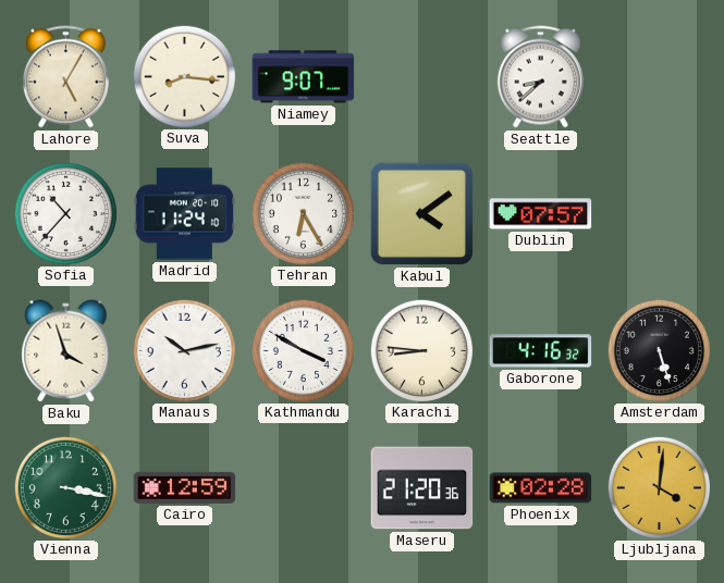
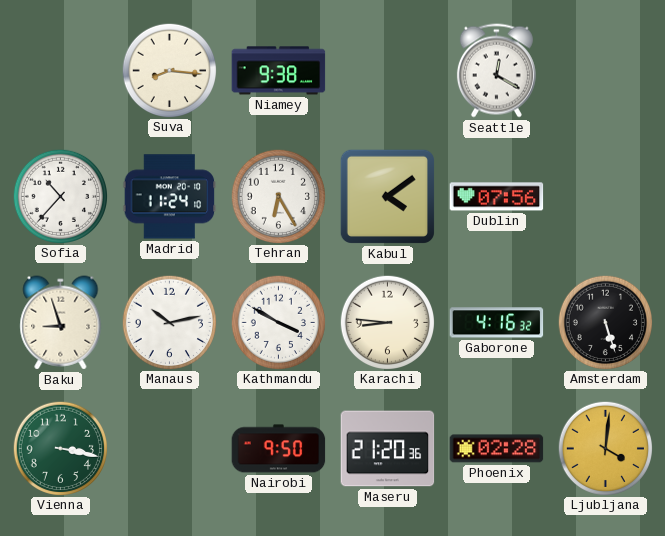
Lahore: 5:05 -> none
Niamey: 9:07 -> 9:38
Seattle: 8:38 -> 12:20
Dublin: 07:57 -> 07:56
Baku: 3:57 -> 8:57
Cairo: 12:59 -> none
Nairobi: none -> 9:50
